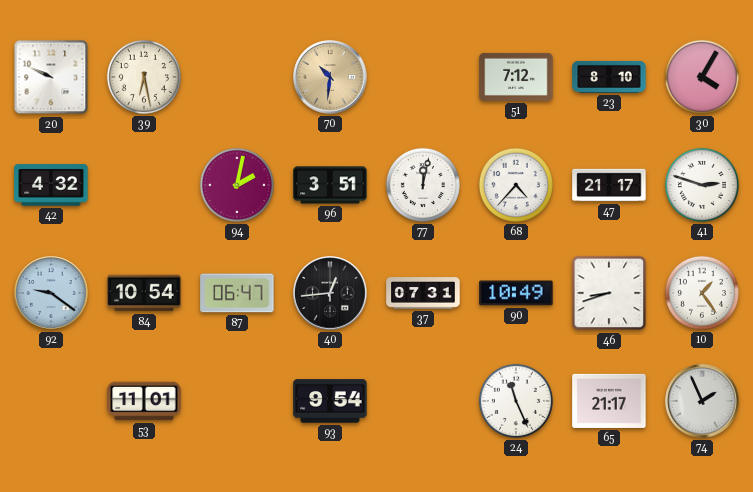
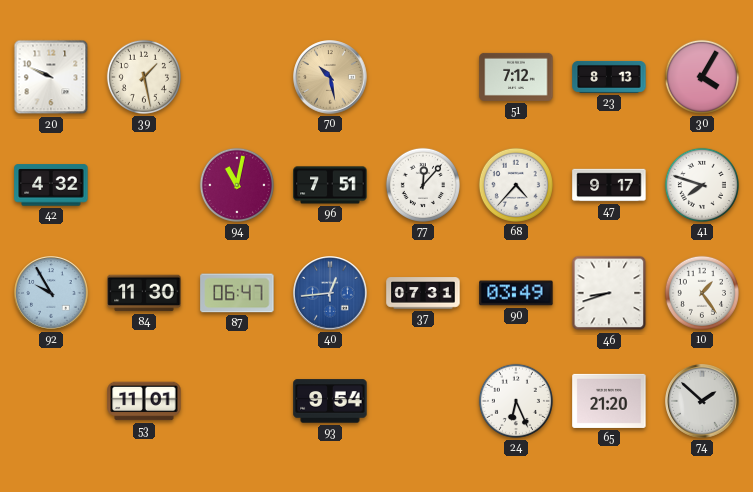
39: 6:28 -> 1:28
70: 10:31 -> 10:28
23: 8:10 -> 8:13
94: 2:02 -> 11:02
96: 3:51 -> 7:51
77: 12:02 -> 12:07
47: 21:17 -> 9:17
41: 2:48 -> 7:48
92: 9:21 -> 9:55
84: 10:54 -> 11:30
40 dial: black -> blue
90: 10:49 -> 03:49
24: 11:26 -> 6:26
65: 21:17 -> 21:20
74: 1:56 -> 1:52
